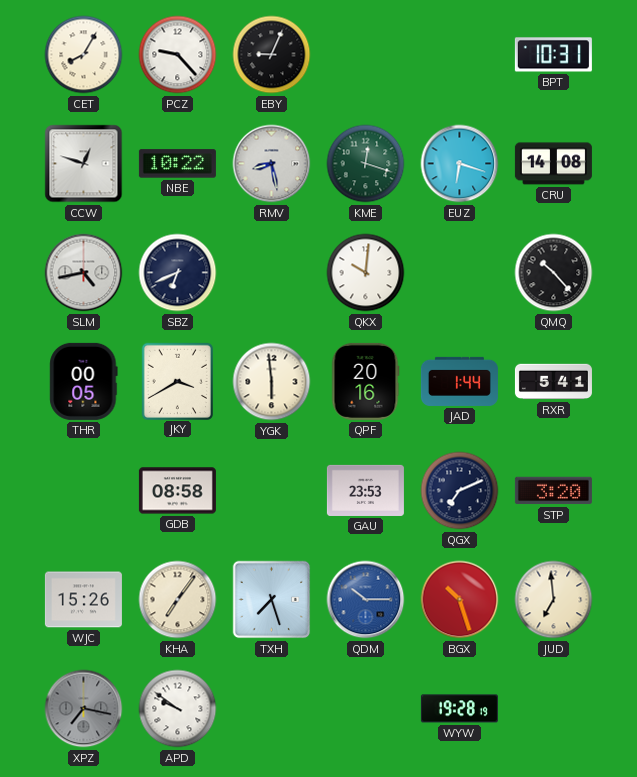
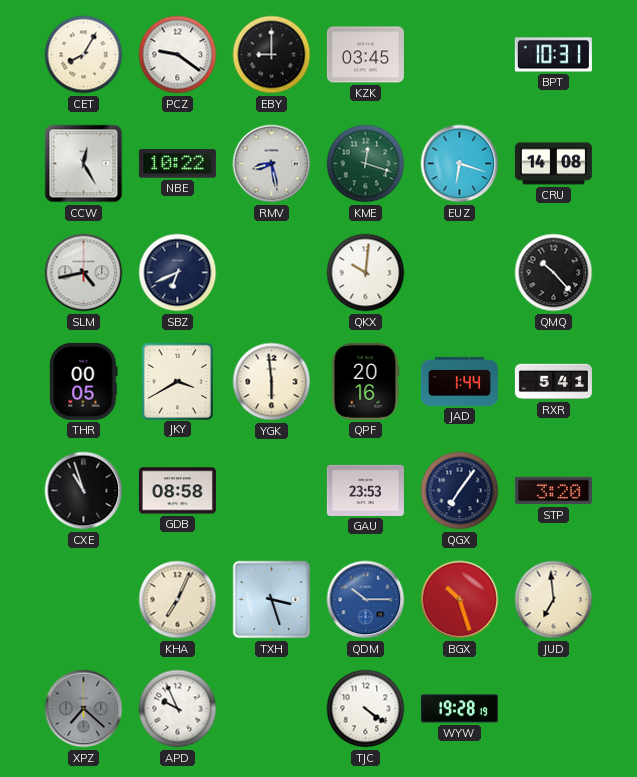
PCZ: 9:23 -> 9:21
EBY: 9:04 -> 9:00
KZK: none -> 03:45
CCW: 12:48 -> 12:25
CXE: none -> 10:57
QGX: 7:11 -> 7:06
WJC: 15:26 -> none
KHA: 7:06 -> 7:04
TXH: 7:27 -> 3:27
XPZ: 7:17 -> 7:22
APD: 9:51 -> 9:56
TJC: none -> 4:21
